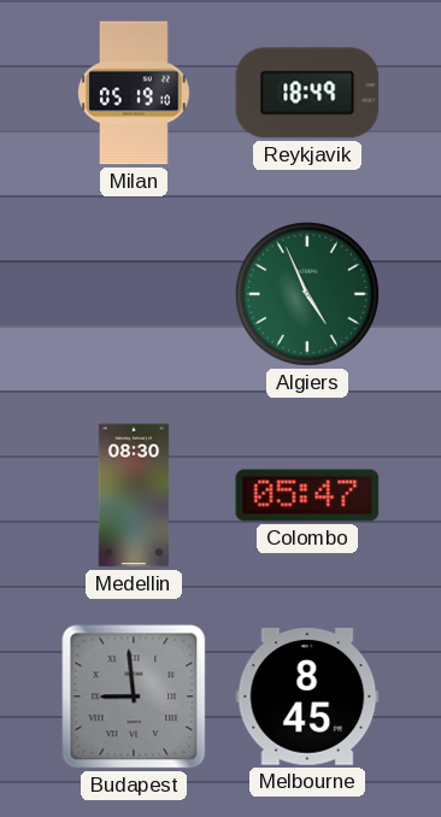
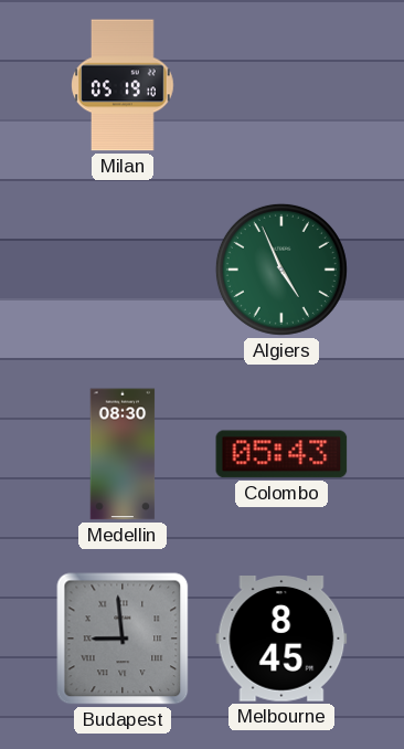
Reykjavik: 18:49 -> none
Colombo: 05:47 -> 05:43
